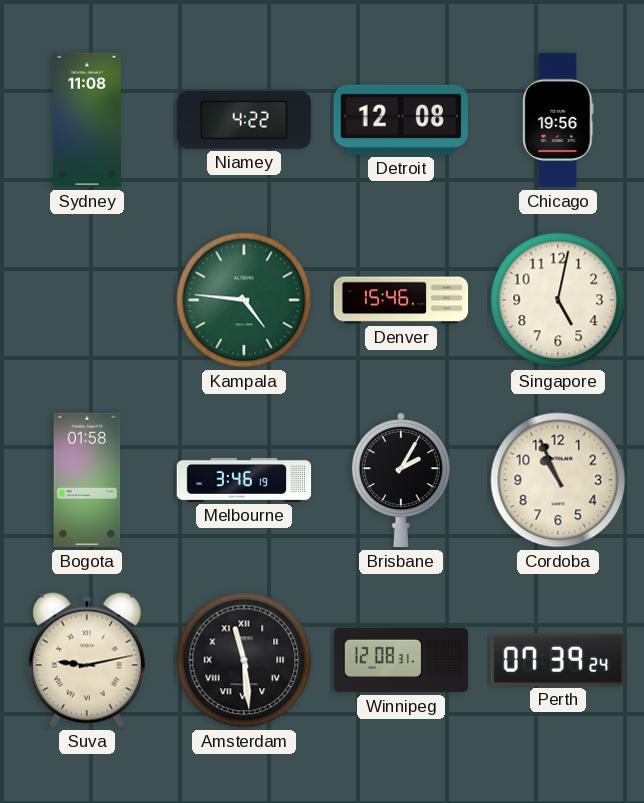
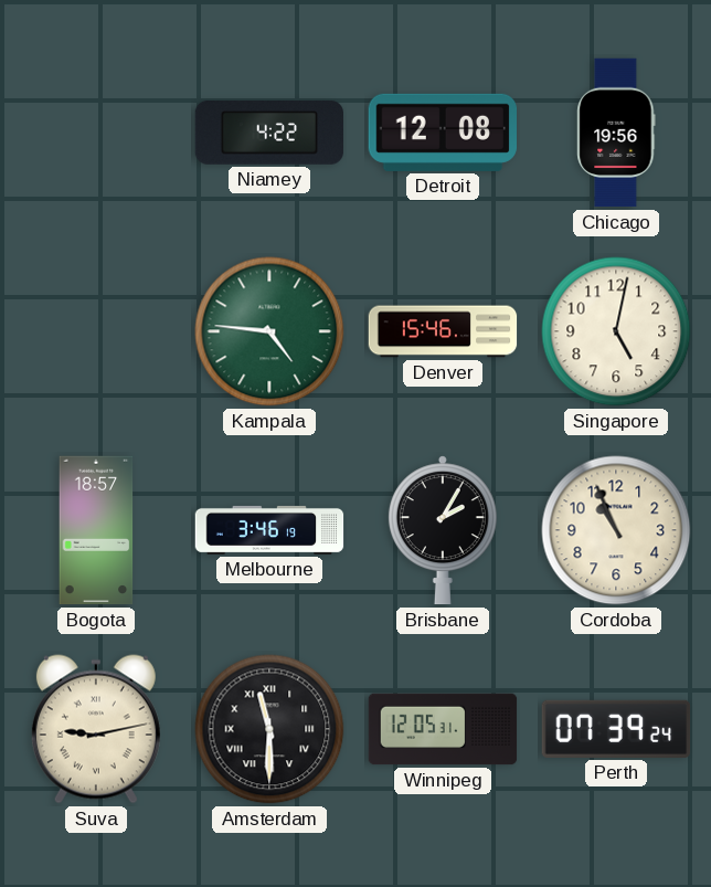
Sydney: 11:08 -> none
Bogota: 01:58 -> 18:57
Amsterdam: 11:29 -> 11:30
Winnipeg: 12:08 -> 12:05
